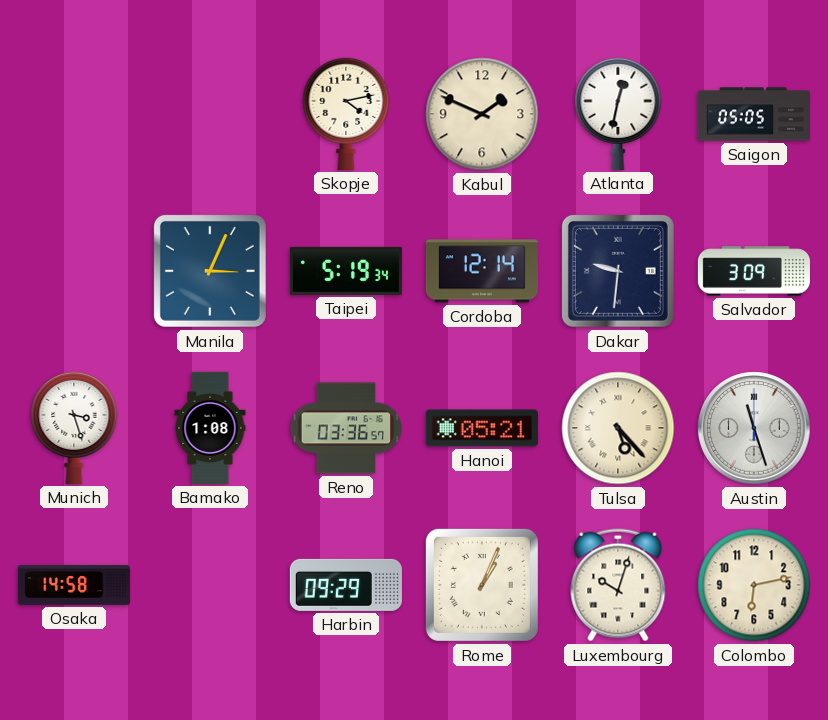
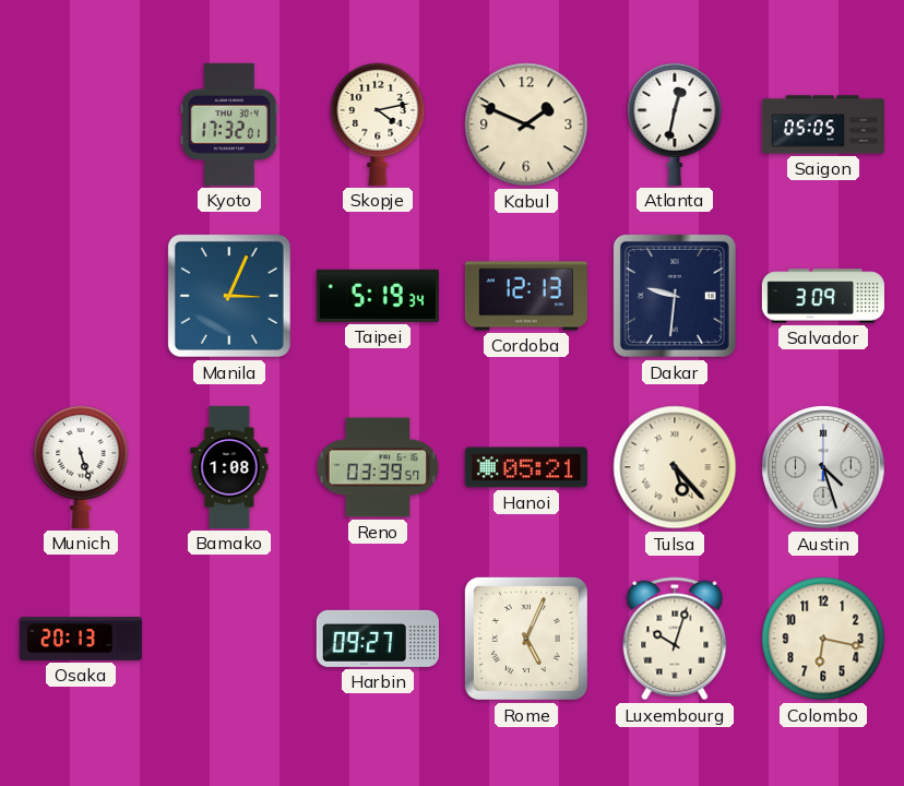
Kyoto: none -> 17:32
Cordoba: 12:14 -> 12:13
Munich: 3:27 -> 5:27
Reno: 03:36 -> 03:39
Austin: 11:27 -> 4:27
Osaka: 14:58 -> 20:13
Harbin: 09:29 -> 09:27
Rome: 1:04 -> 5:04
Colombo: 6:13 -> 6:17
